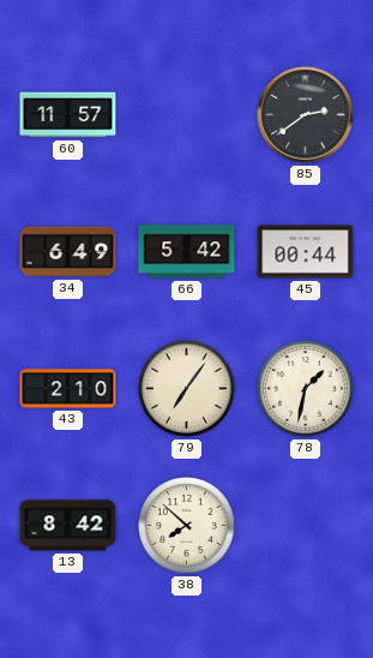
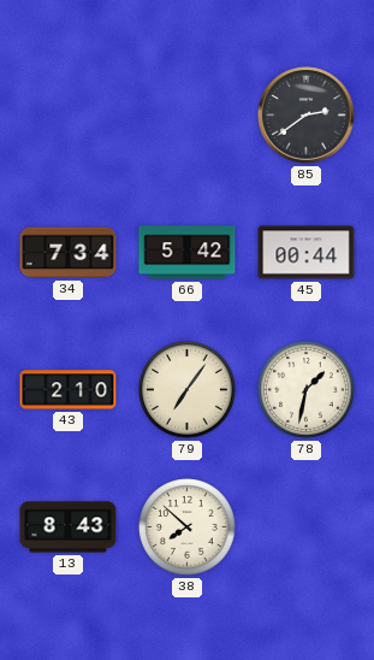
60: 11:57 -> none
34: 6:49 -> 7:34
13: 8:42 -> 8:43
